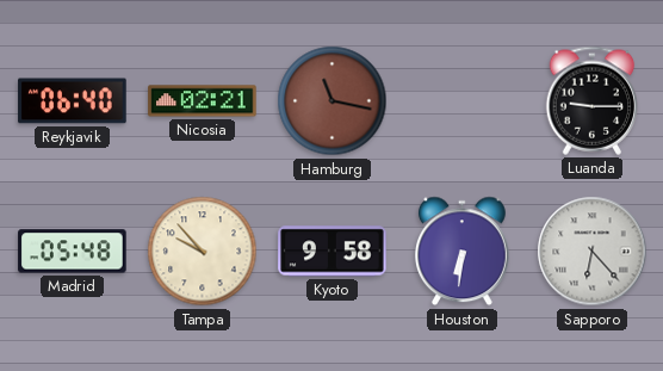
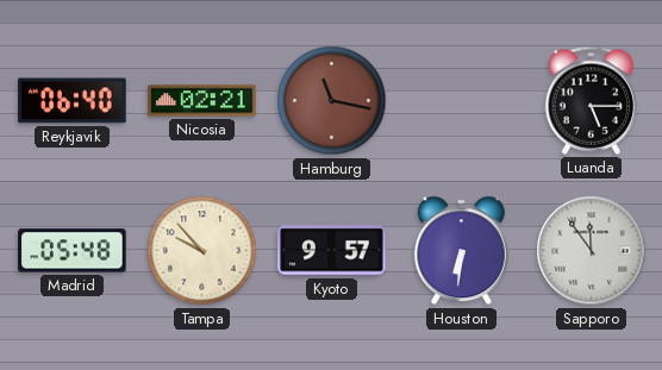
Luanda: 9:15 -> 5:15
Kyoto: 9:58 -> 9:57
Sapporo: 6:23 -> 11:54
